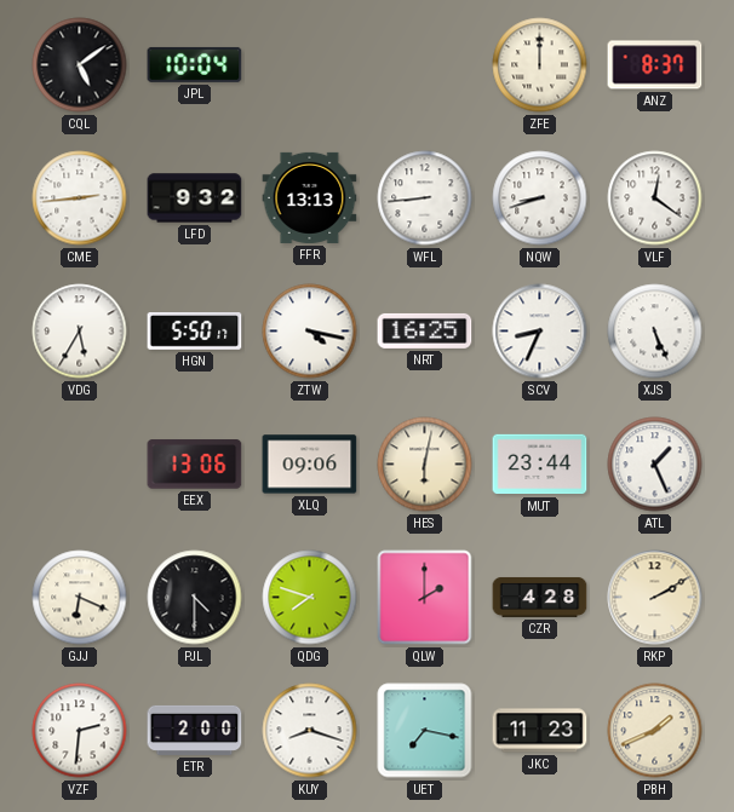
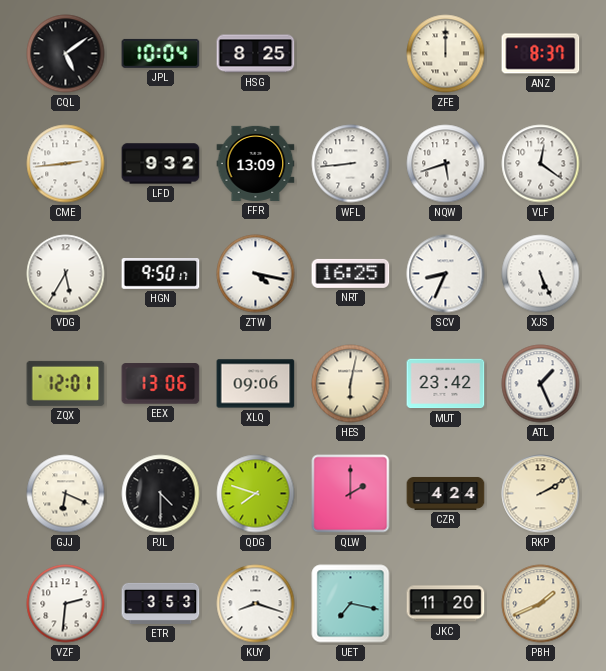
HSG: none -> 8:25
FFR: 13:13 -> 13:09
NQW: 8:42 -> 5:42
HGN: 5:50 -> 9:50
ZQX: none -> 12:01
MUT: 23:44 -> 23:42
CZR: 4:28 -> 4:24
ETR: 2:00 -> 3:53
JKC: 11:23 -> 11:20
